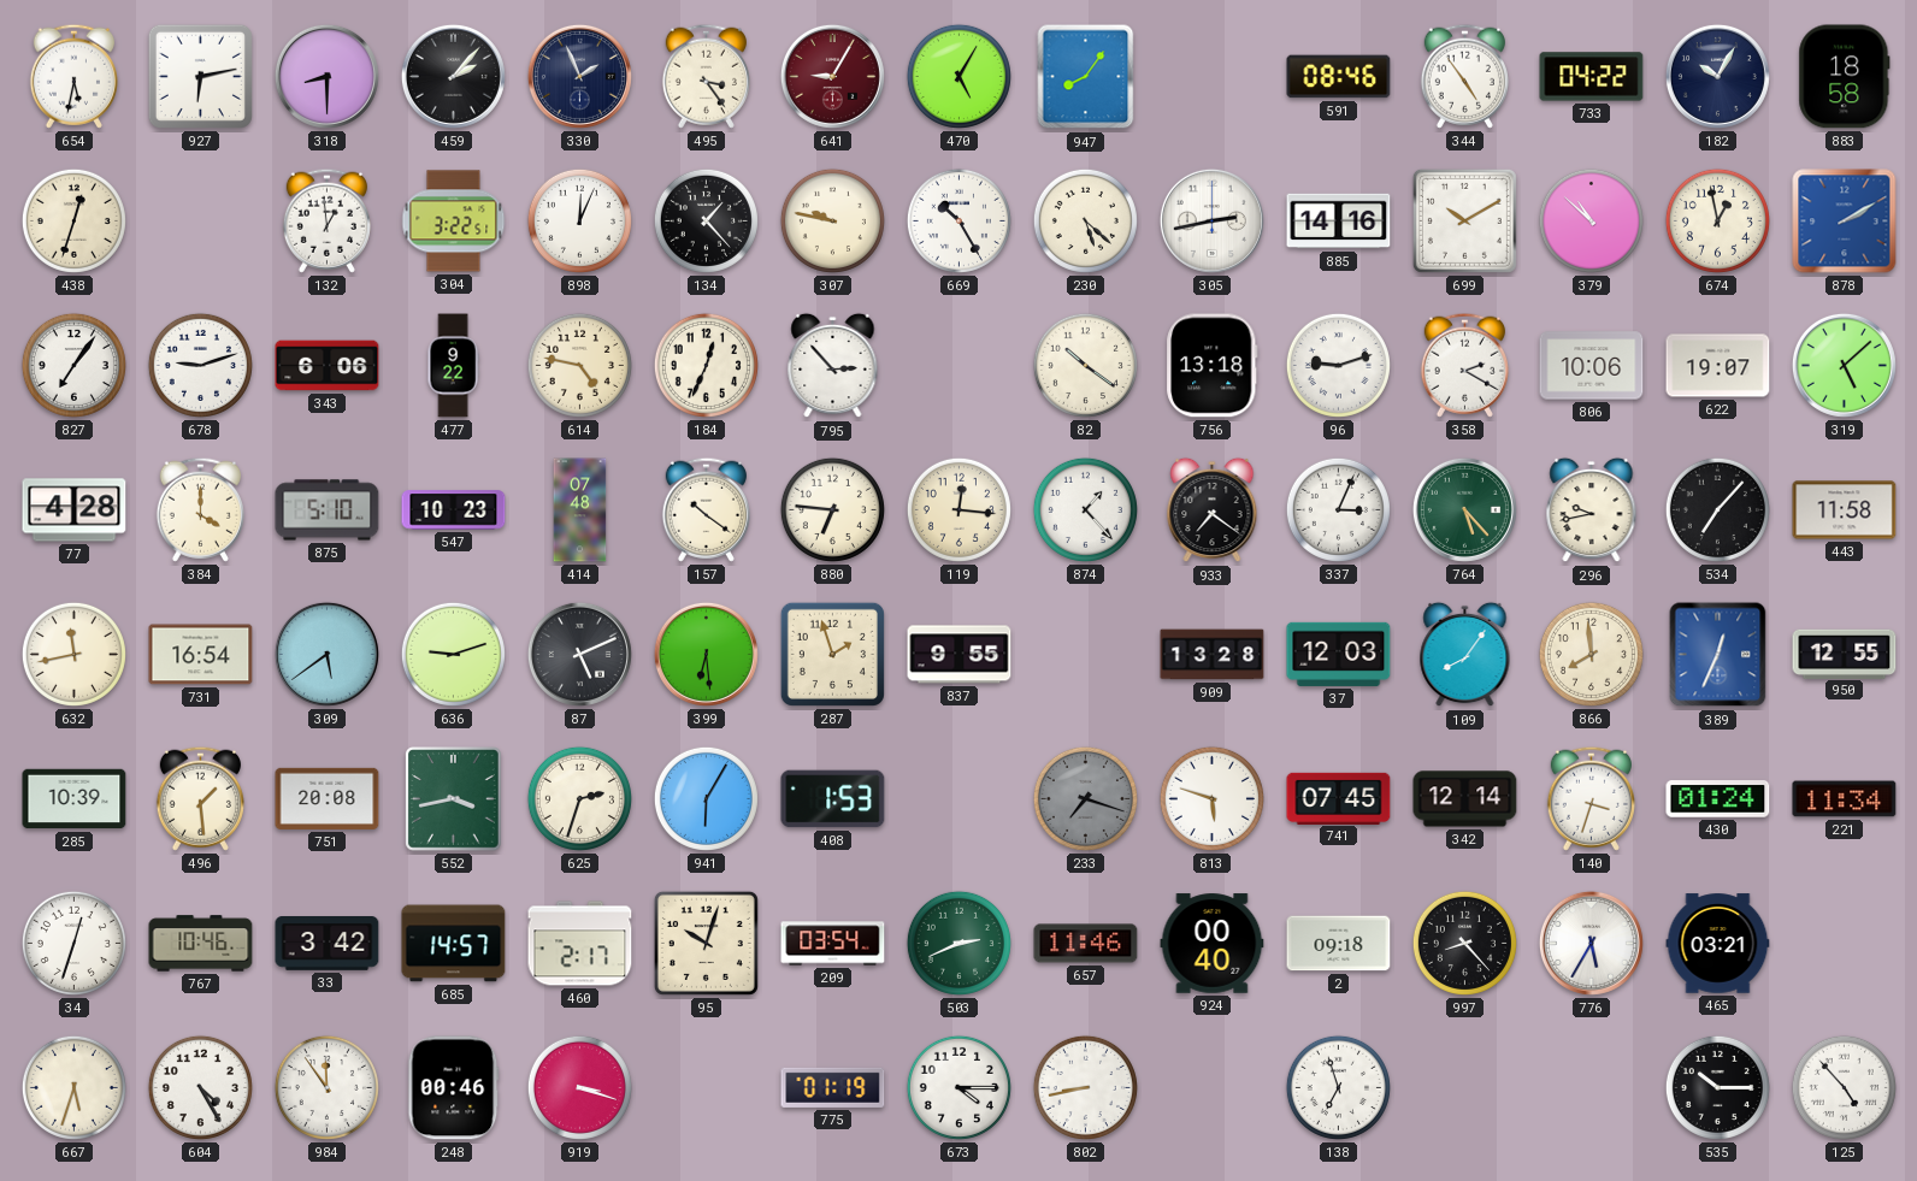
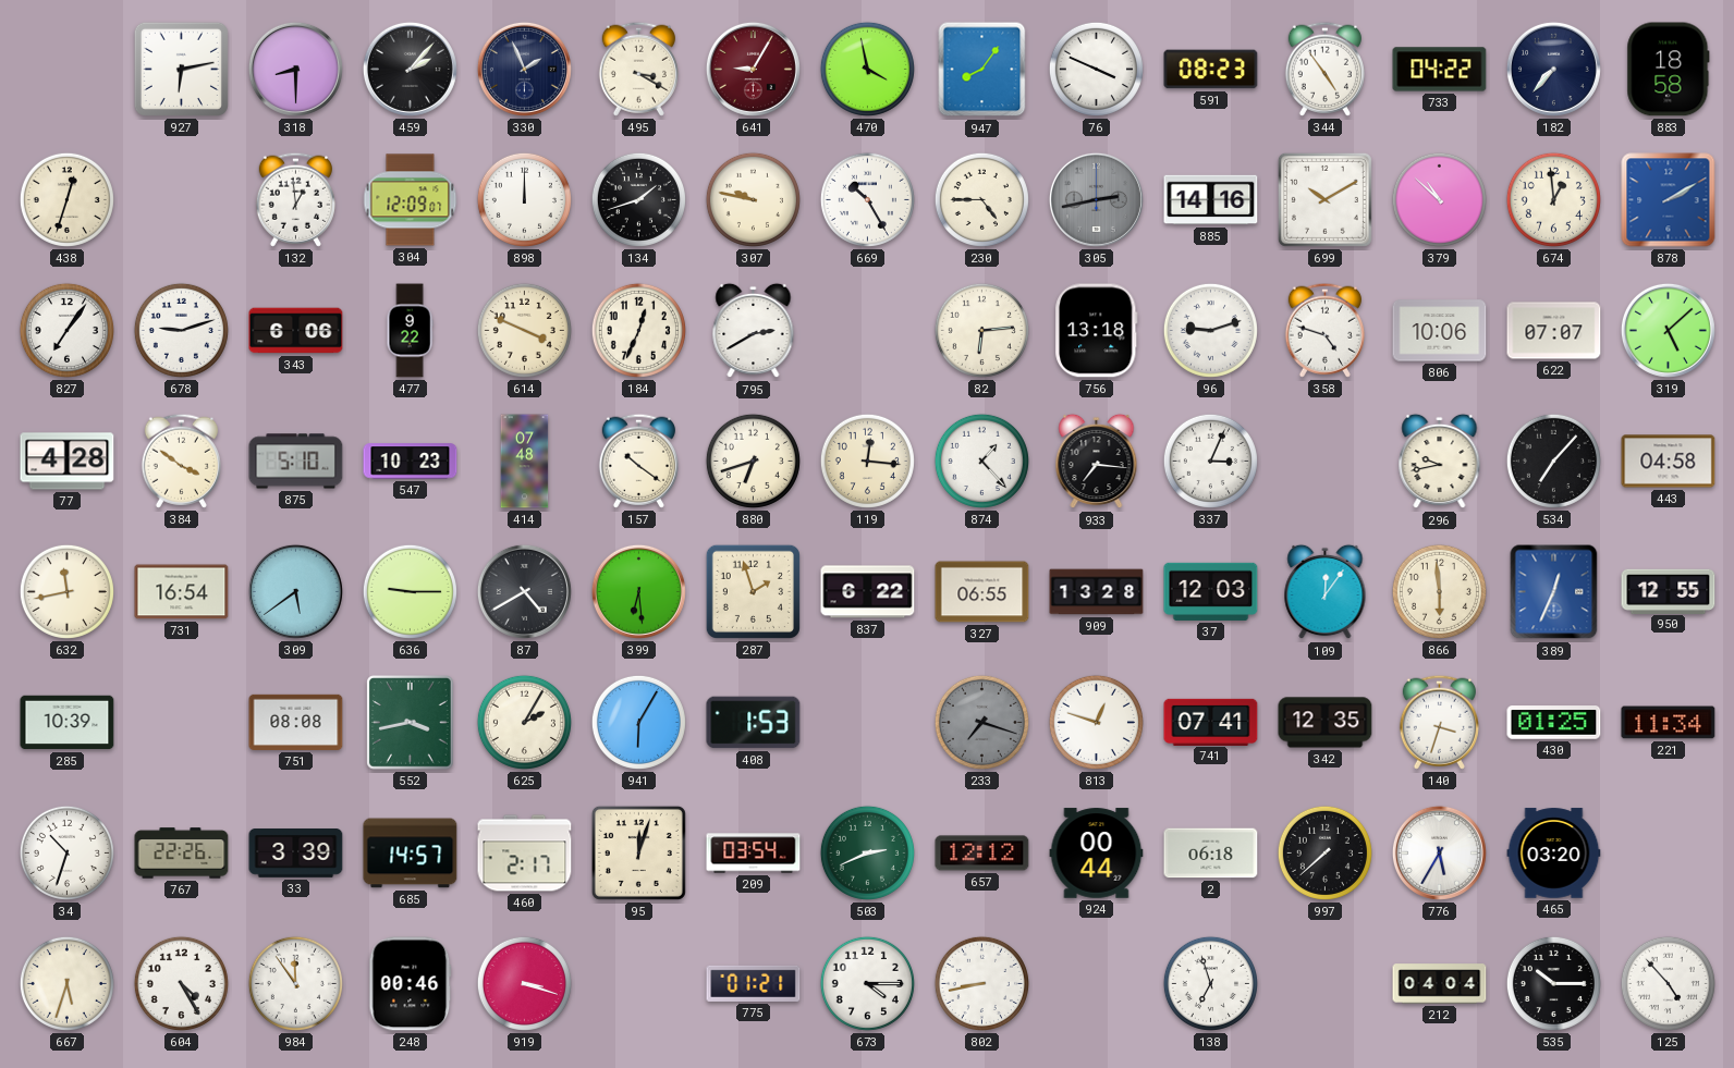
654: 5:32 -> none
495: 3:24 -> 3:20
470: 5:05 -> 3:58
76: none -> 3:49
591: 08:46 -> 08:23
182: 10:05 -> 7:37
304: 3:22 -> 12:09
898: 12:04 -> 12:00
134: 1:23 -> 1:42
230: 5:22 -> 4:45
305 dial: white -> grey
674: 12:58 -> 12:59
614: 4:47 -> 3:49
795: 2:53 -> 2:40
82: 10:21 -> 6:14
358: 2:20 -> 4:48
622: 19:07 -> 07:07
384: 4:00 -> 3:51
880: 6:46 -> 6:42
933: 7:21 -> 7:16
764: 5:23 -> none
443: 11:58 -> 04:58
636: 9:12 -> 9:15
87: 5:11 -> 4:40
837: 9:55 -> 6:22
327: none -> 06:55
109: 8:06 -> 12:06
866: 7:59 -> 5:59
496: 1:29 -> none
751: 20:08 -> 08:08
625: 2:33 -> 2:05
813: 5:48 -> 12:48
741: 07:45 -> 07:41
342: 12:14 -> 12:35
430: 01:24 -> 01:25
34: 12:33 -> 10:33
767: 10:46 -> 22:26
33: 3:42 -> 3:39
95: 10:03 -> 12:03
657: 11:46 -> 12:12
924: 00:40 -> 00:44
2: 09:18 -> 06:18
997: 8:23 -> 7:38
465: 03:21 -> 03:20
775: 01:19 -> 01:21
212: none -> 04:04
